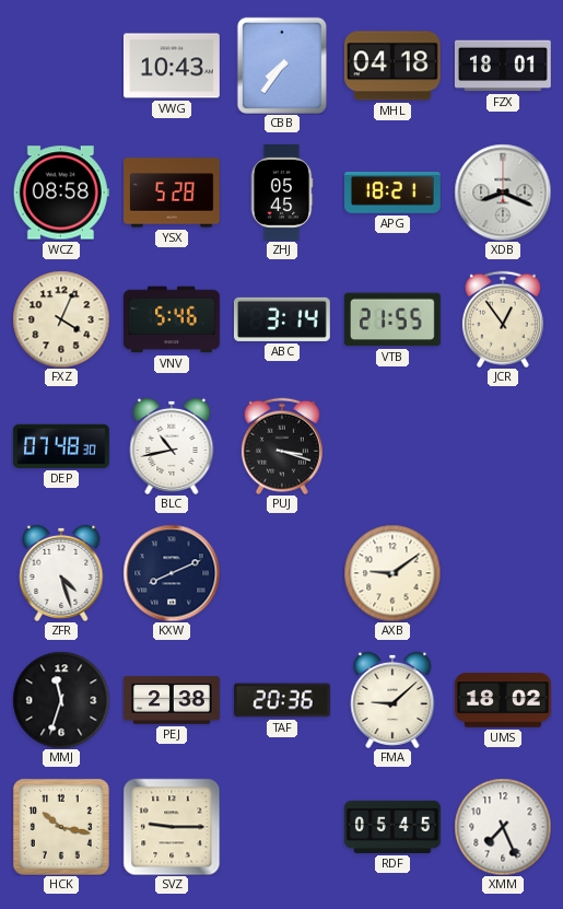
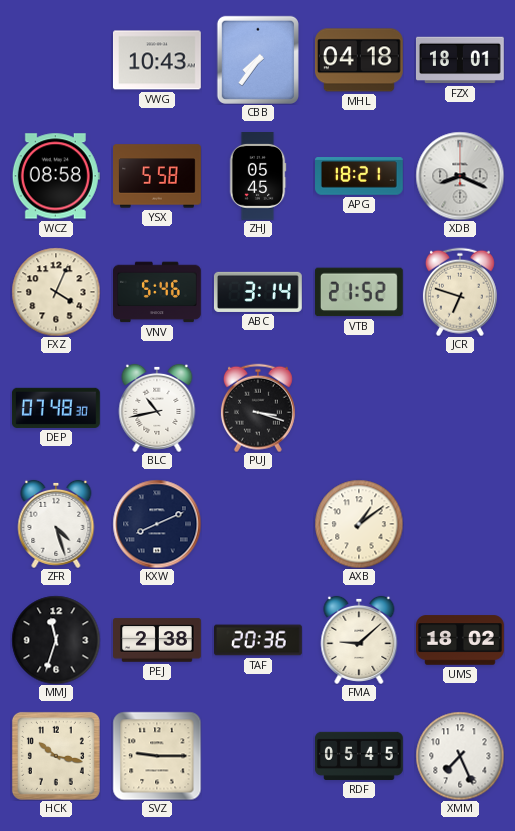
YSX: 5:28 -> 5:58
VTB: 21:55 -> 21:52
JCR: 12:54 -> 6:48
AXB: 9:09 -> 1:09
